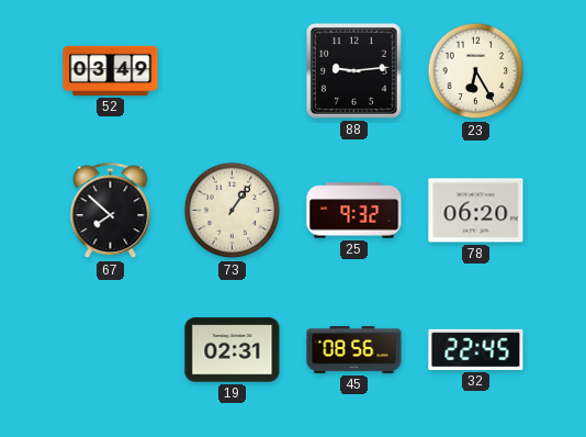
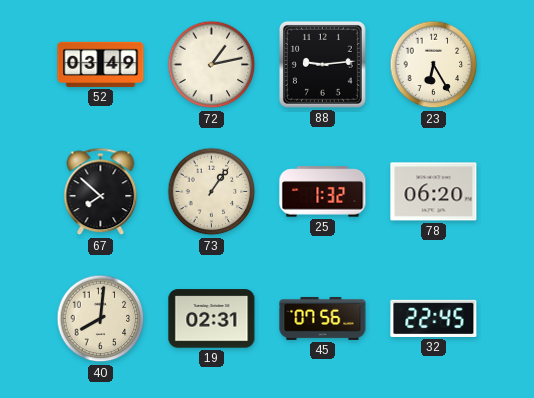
72: none -> 1:13
25: 9:32 -> 1:32
40: none -> 8:01
45: 08:56 -> 07:56
